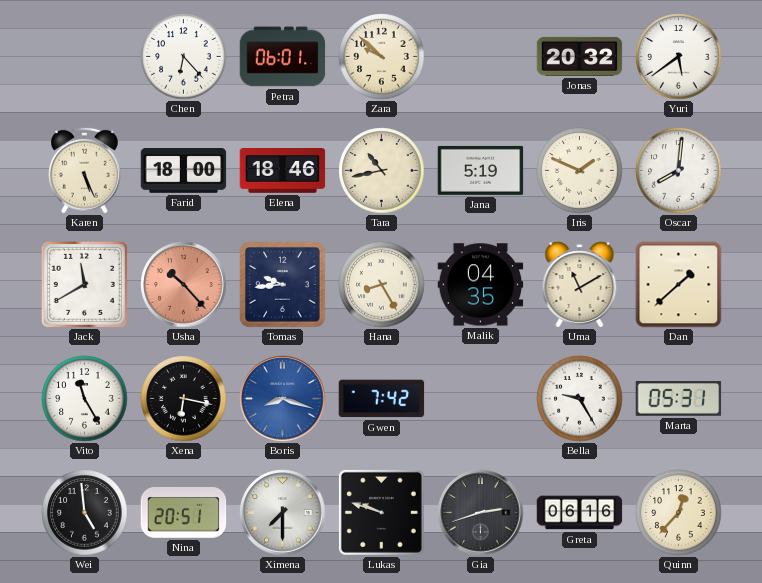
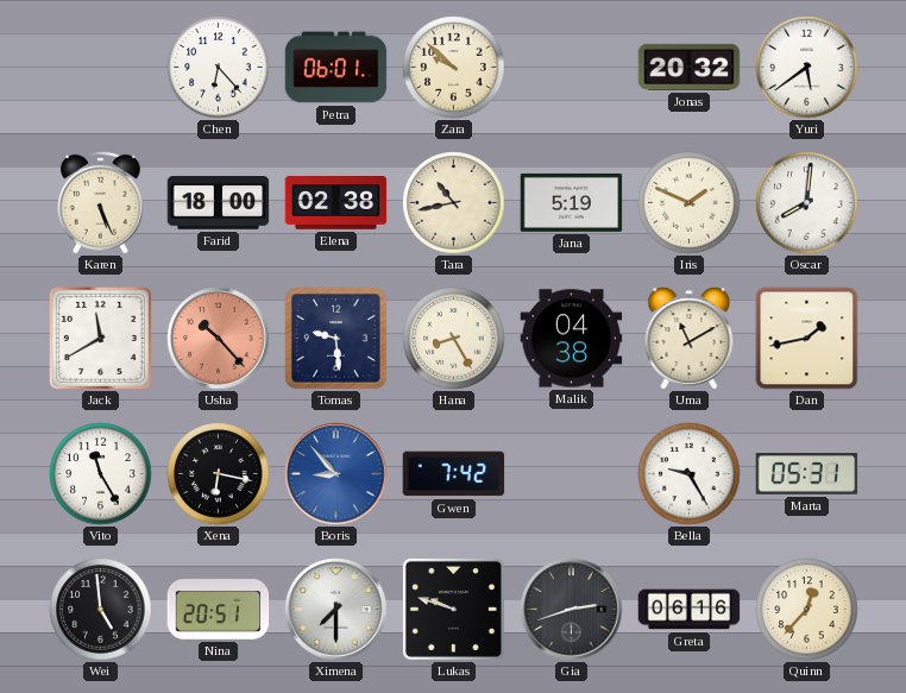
Elena: 18:46 -> 02:38
Tomas: 9:44 -> 9:29
Malik: 04:35 -> 04:38
Dan: 1:38 -> 1:43
Boris: 8:18 -> 8:53
